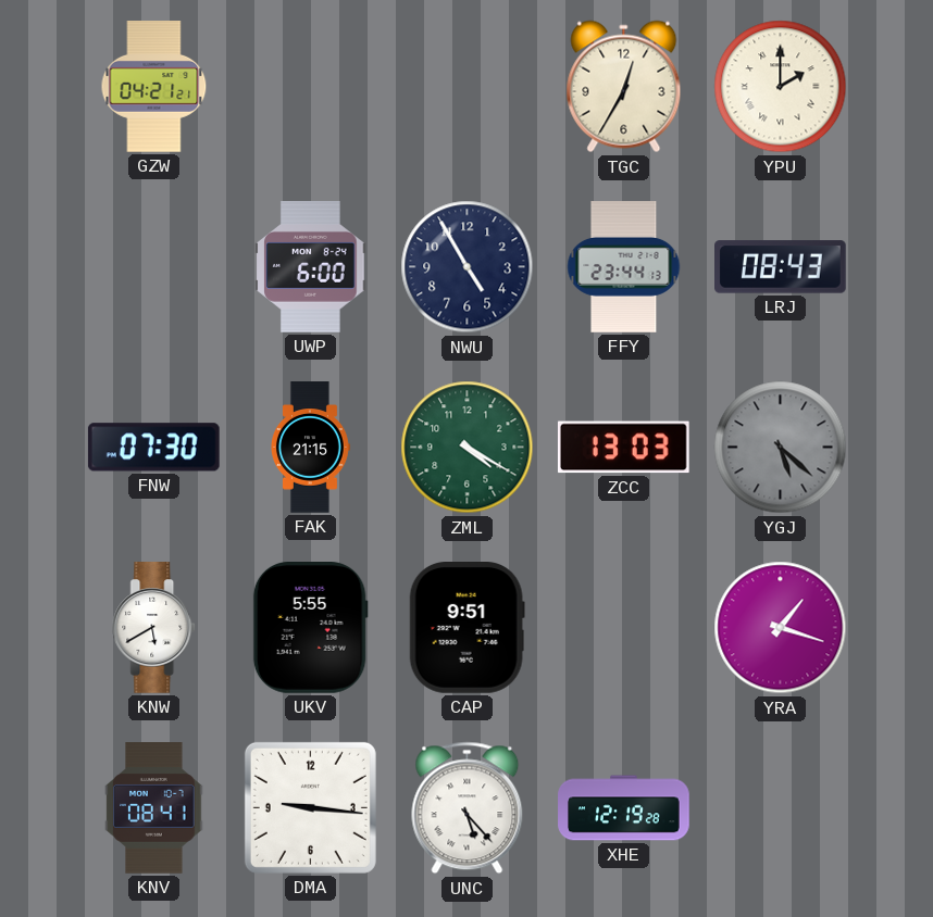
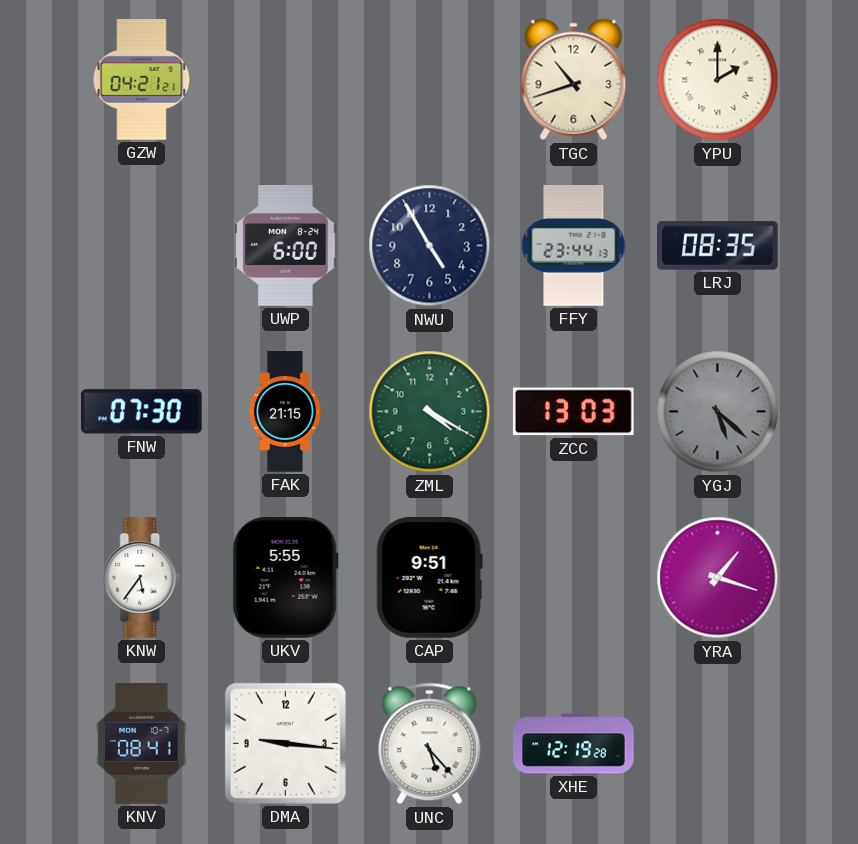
TGC: 12:35 -> 10:42
LRJ: 08:43 -> 08:35
KNW: 5:40 -> 5:36
